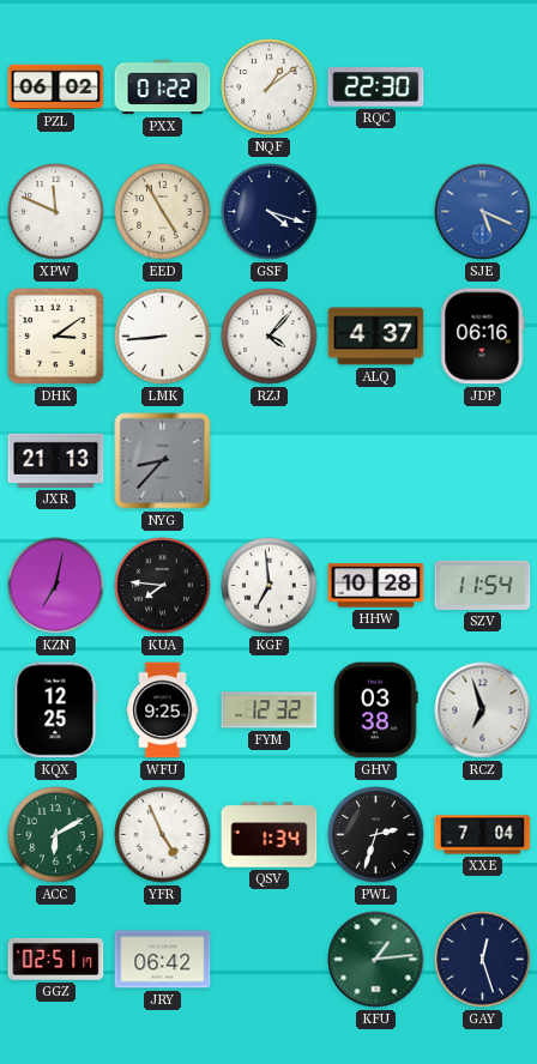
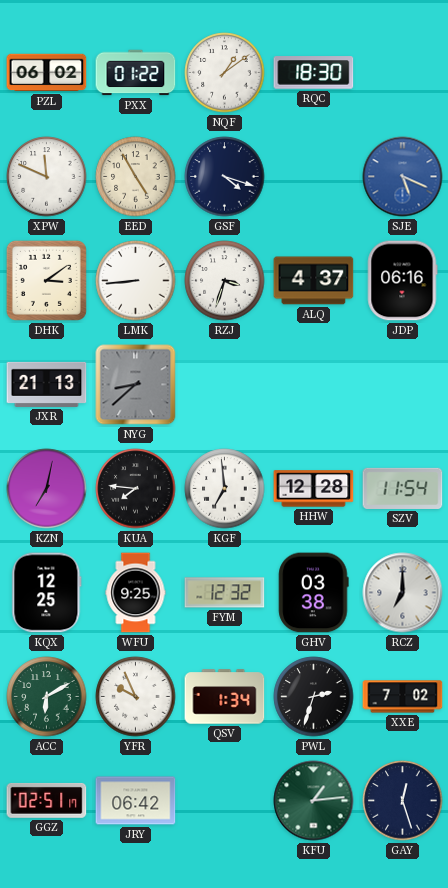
RQC: 22:30 -> 18:30
RZJ: 4:07 -> 3:33
NYG: 8:37 -> 8:38
HHW: 10:28 -> 12:28
RCZ: 6:57 -> 7:00
YFR: 4:56 -> 9:56
XXE: 7:04 -> 7:02
